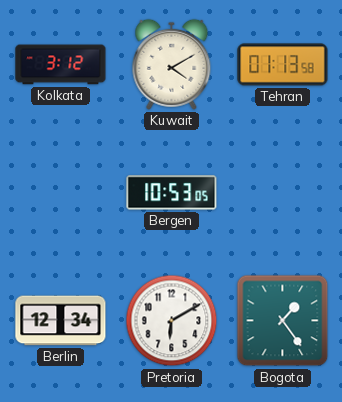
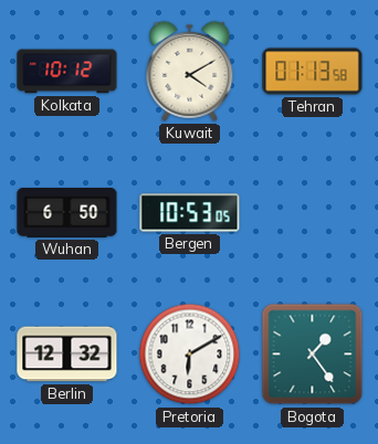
Kolkata: 3:12 -> 10:12
Wuhan: none -> 6:50
Berlin: 12:34 -> 12:32
